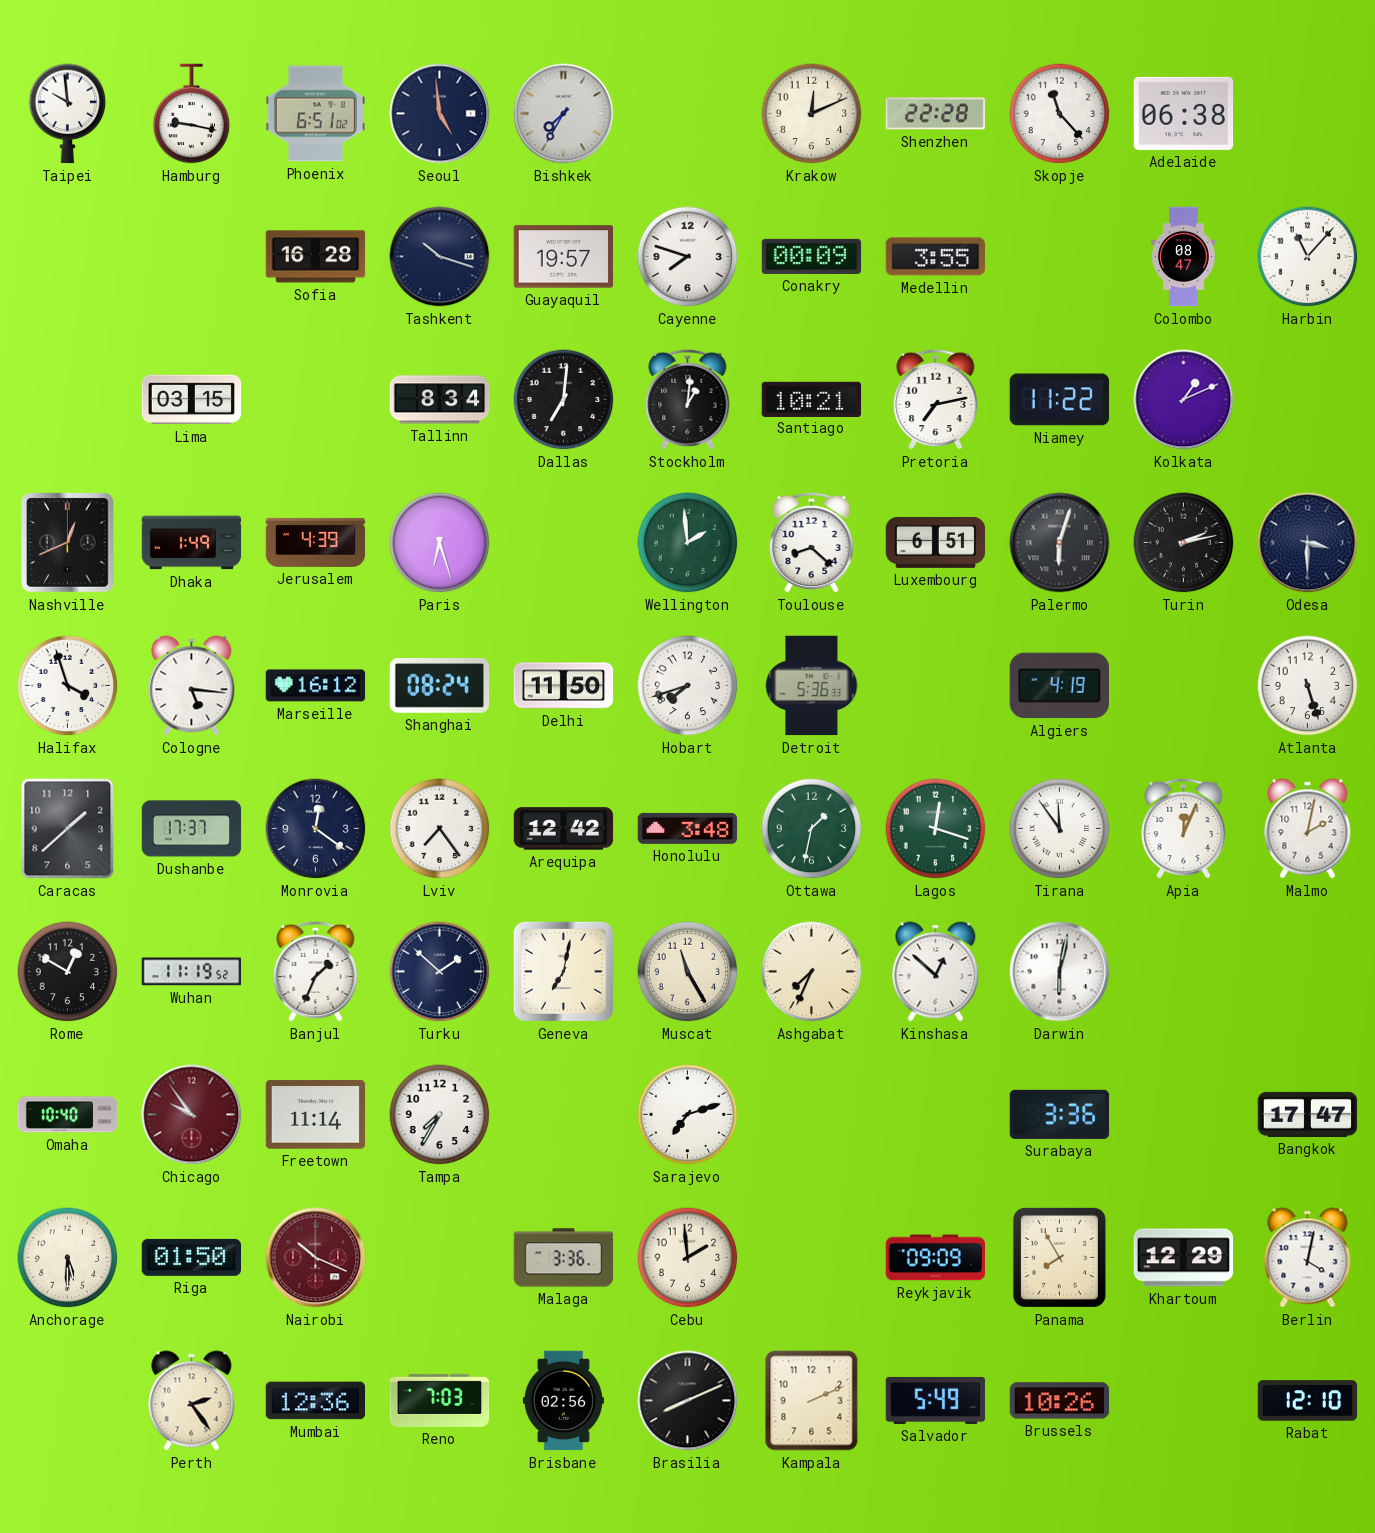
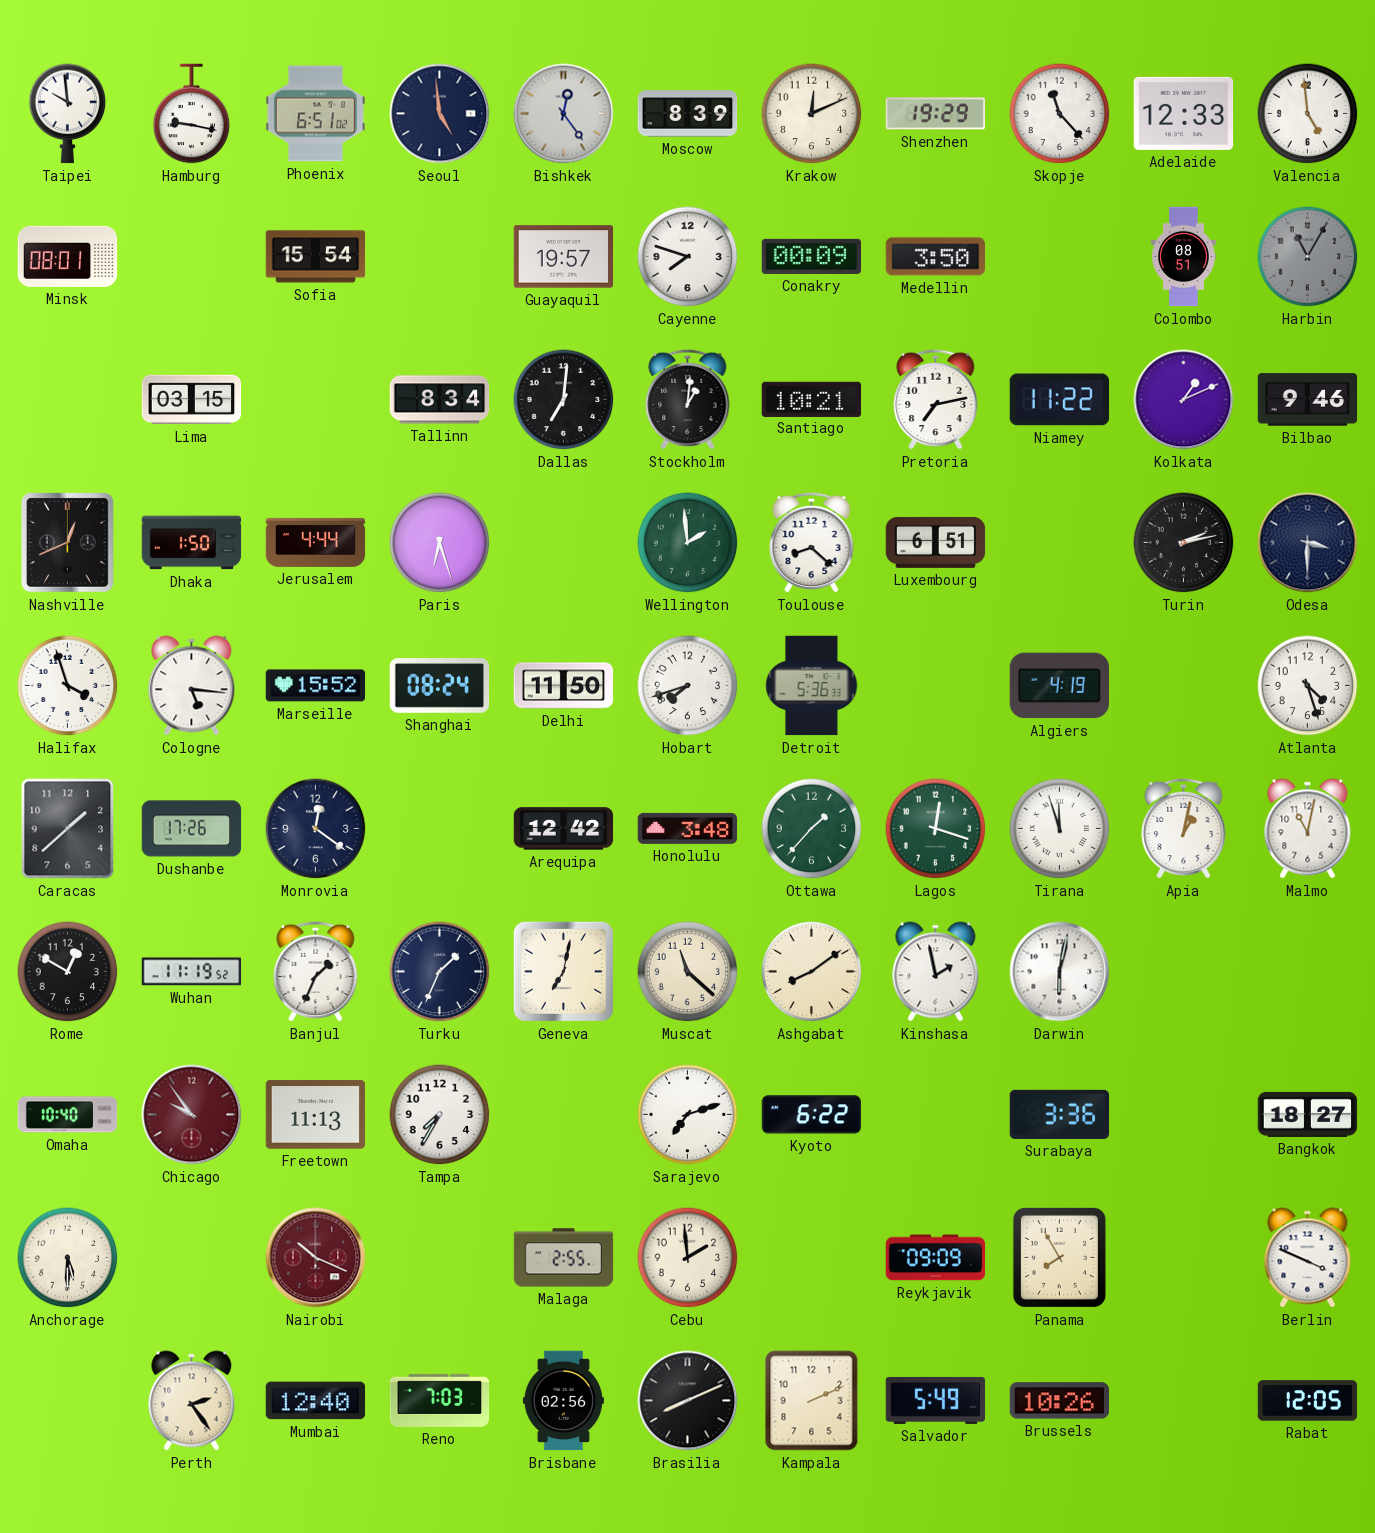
Bishkek: 7:35 -> 12:24
Moscow: none -> 8:39
Shenzhen: 22:28 -> 19:29
Adelaide: 06:38 -> 12:33
Valencia: none -> 4:59
Minsk: none -> 08:01
Sofia: 16:28 -> 15:54
Tashkent: 10:18 -> none
Medellin: 3:55 -> 3:50
Colombo: 08:47 -> 08:51
Harbin: 11:07 -> 11:05
Harbin dial: white -> grey
Bilbao: none -> 9:46
Dhaka: 1:49 -> 1:50
Jerusalem: 4:39 -> 4:44
Palermo: 6:03 -> none
Marseille: 16:12 -> 15:52
Atlanta: 5:27 -> 4:27
Dushanbe: 17:37 -> 17:26
Lviv: 7:24 -> none
Ottawa: 1:32 -> 1:37
Tirana: 11:54 -> 11:57
Apia: 12:04 -> 1:02
Malmo: 2:02 -> 11:02
Turku: 1:52 -> 1:34
Muscat: 11:25 -> 11:22
Ashgabat: 7:34 -> 8:09
Kinshasa: 12:52 -> 1:58
Freetown: 11:14 -> 11:13
Kyoto: none -> 6:22
Bangkok: 17:47 -> 18:27
Riga: 01:50 -> none
Malaga: 3:36 -> 2:55
Khartoum: 12:29 -> none
Berlin: 4:02 -> 3:49
Mumbai: 12:36 -> 12:40
Rabat: 12:10 -> 12:05
